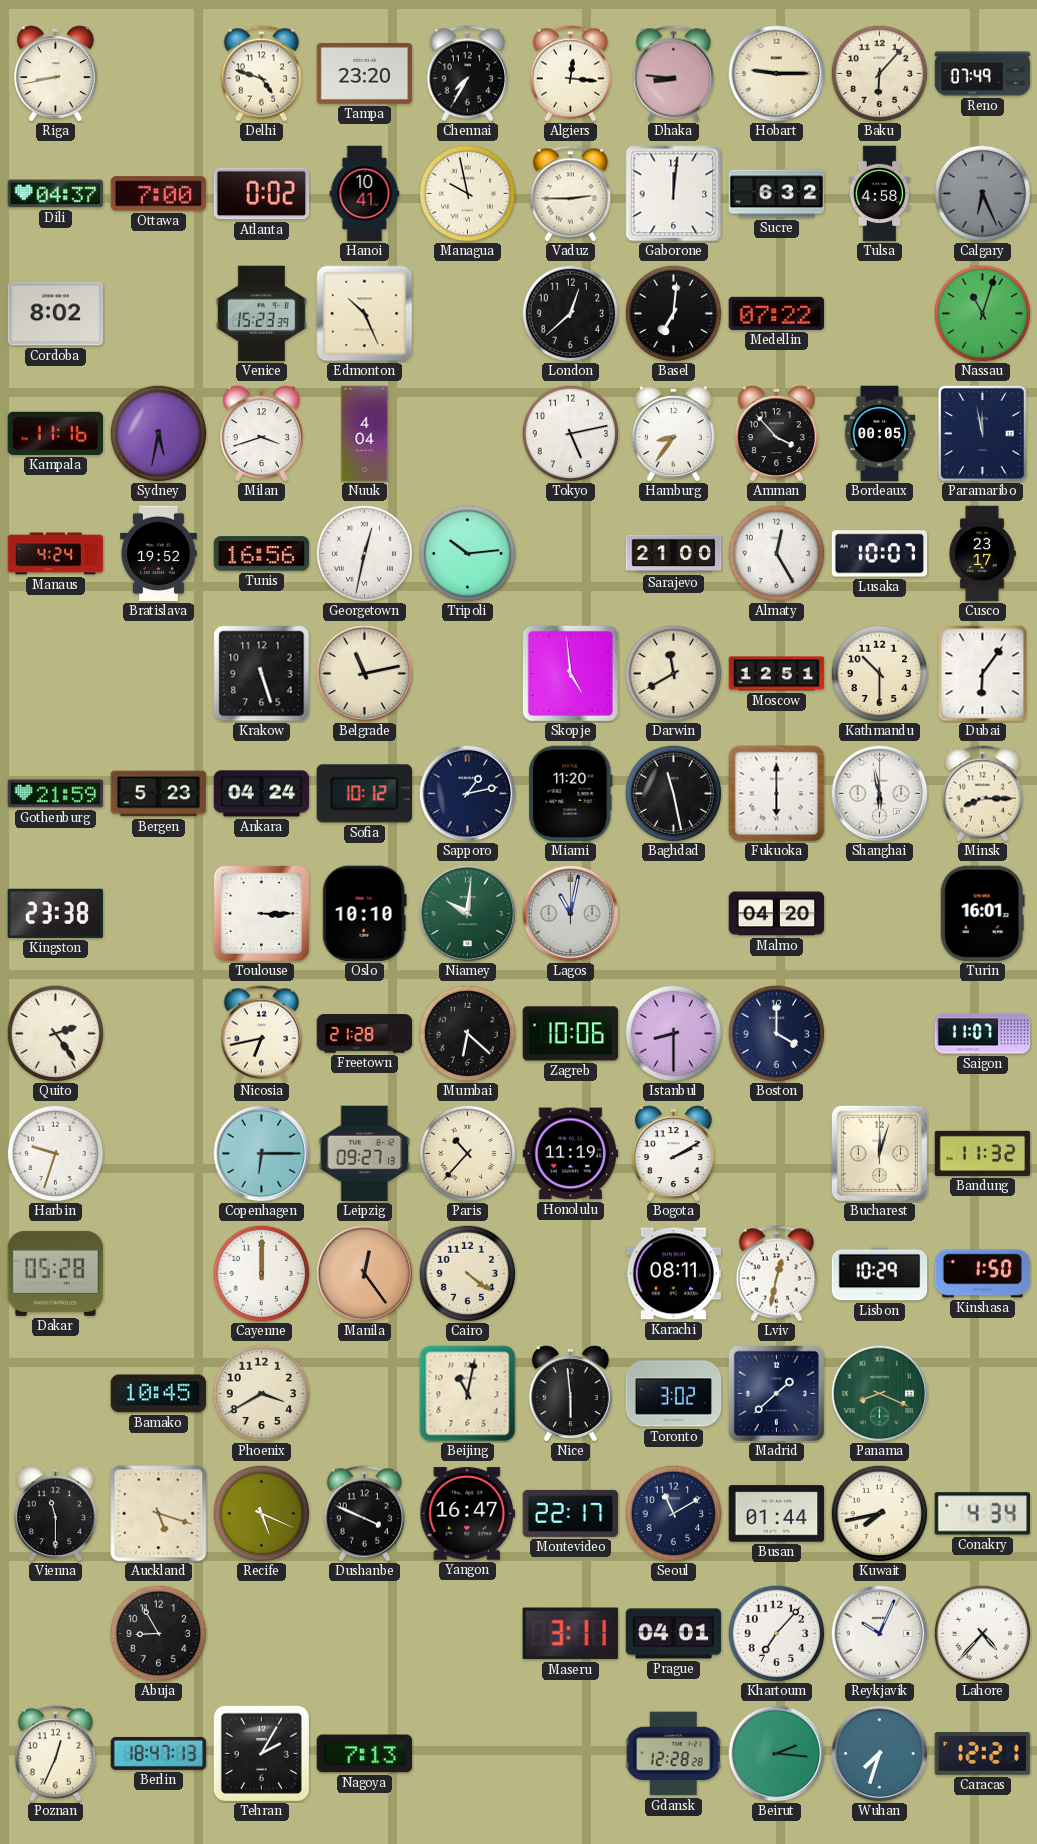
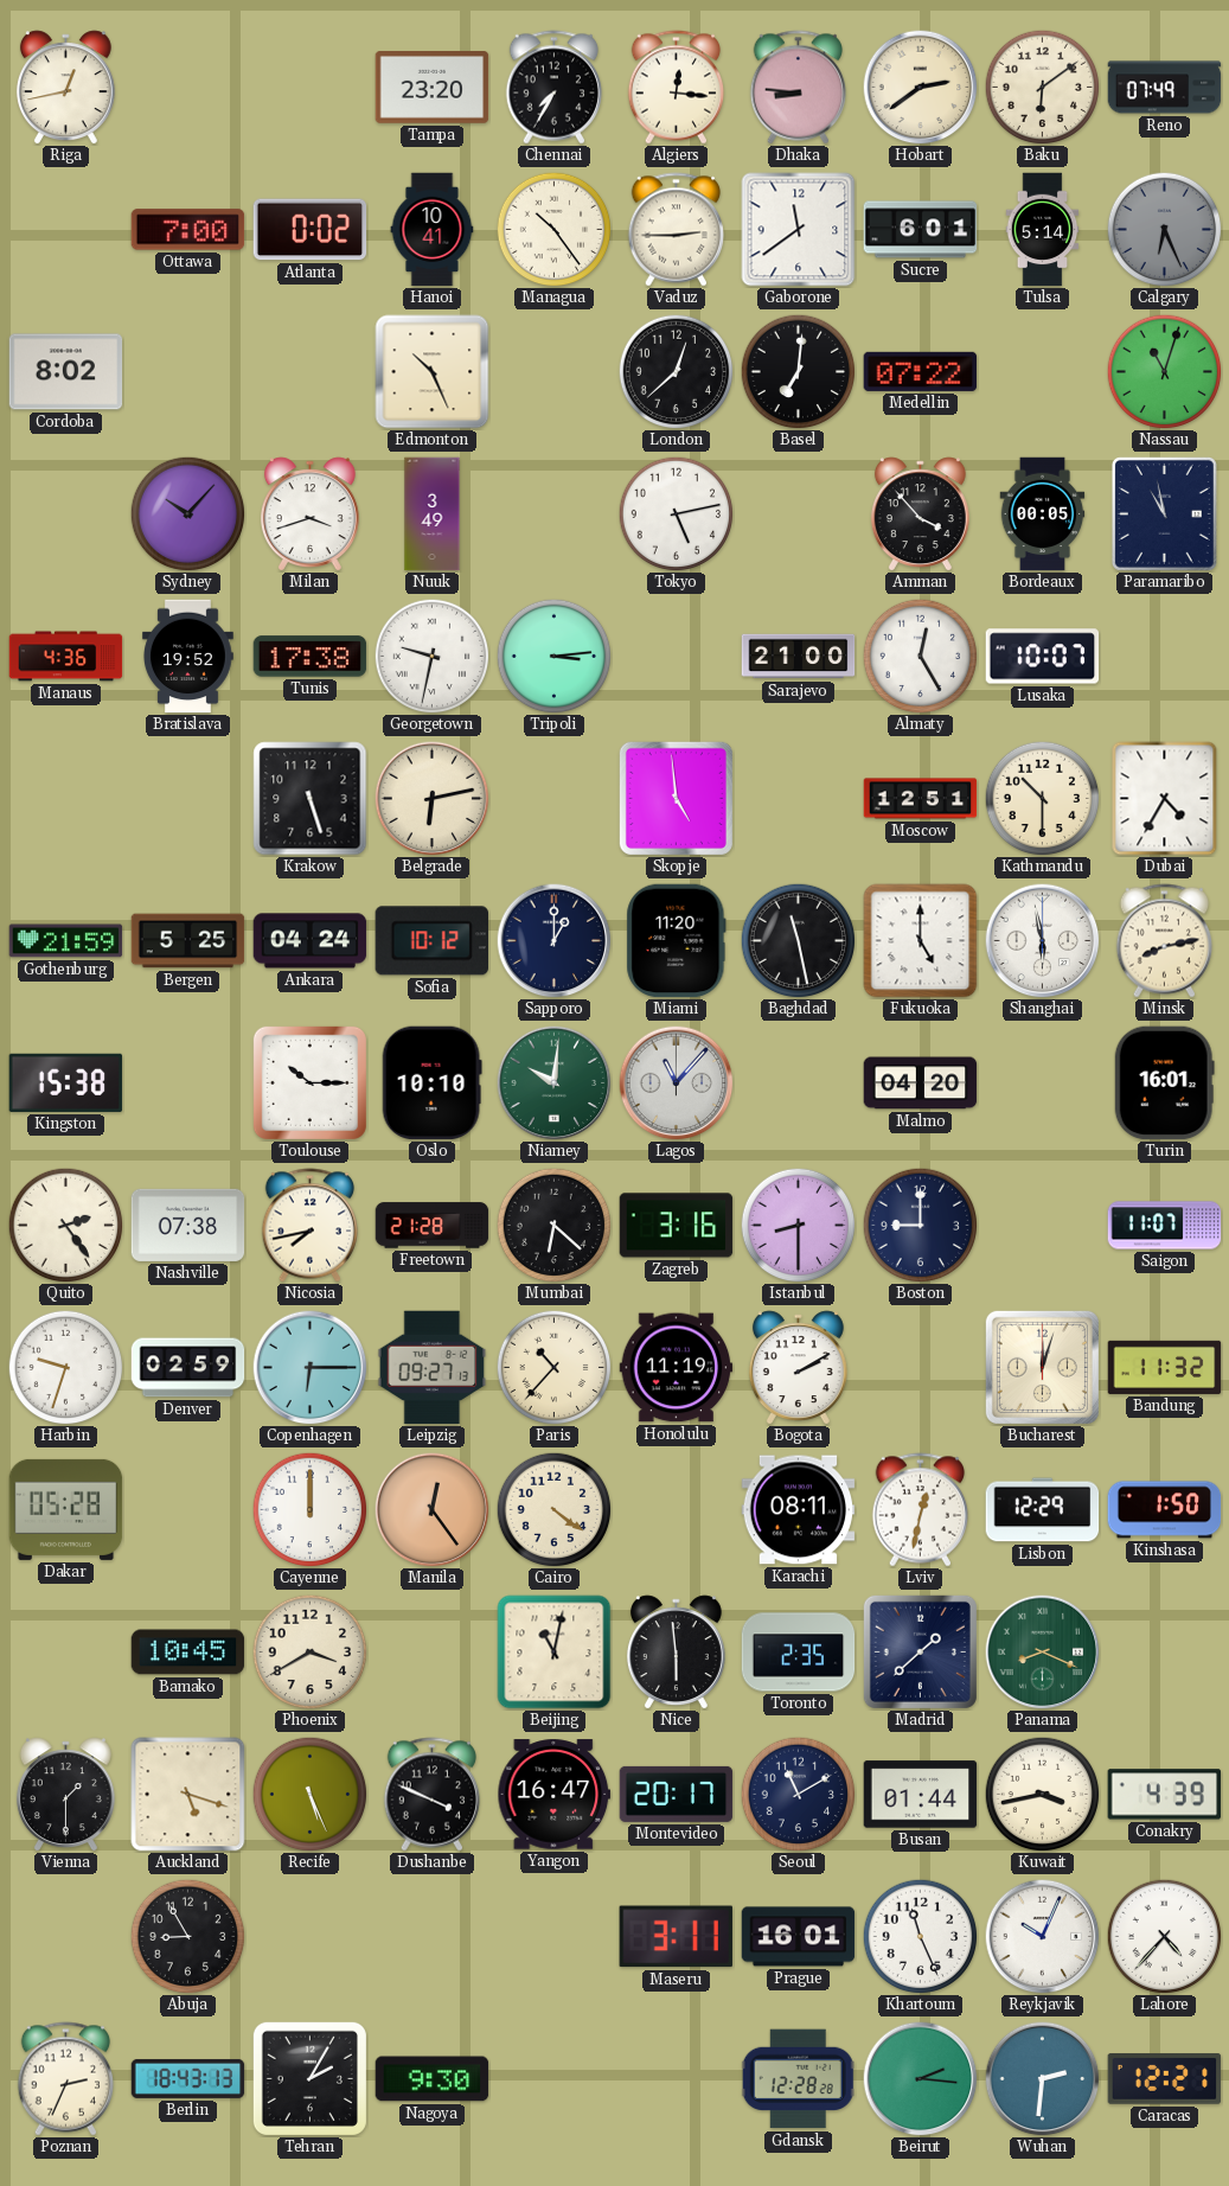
Riga: 8:43 -> 12:43
Delhi: 4:48 -> none
Hobart: 9:15 -> 2:39
Baku: 6:07 -> 6:09
Dili: 04:37 -> none
Managua: 9:58 -> 10:24
Gaborone: 12:01 -> 11:39
Sucre: 6:32 -> 6:01
Tulsa: 4:58 -> 5:14
Venice: 15:23 -> none
Kampala: 11:16 -> none
Sydney: 5:32 -> 10:07
Nuuk: 4:04 -> 3:49
Hamburg: 8:36 -> none
Paramaribo: 11:58 -> 10:58
Manaus: 4:24 -> 4:36
Tunis: 16:56 -> 17:38
Georgetown: 12:32 -> 9:32
Tripoli: 10:14 -> 3:14
Cusco: 23:17 -> none
Belgrade: 11:13 -> 6:13
Darwin: 11:40 -> none
Dubai: 6:06 -> 4:35
Bergen: 5:23 -> 5:25
Sapporo: 1:13 -> 1:00
Fukuoka: 6:00 -> 5:00
Minsk: 8:15 -> 8:13
Kingston: 23:38 -> 15:38
Toulouse: 3:15 -> 10:15
Lagos: 11:02 -> 11:07
Nashville: none -> 07:38
Nicosia: 6:43 -> 7:43
Zagreb: 10:06 -> 3:16
Boston: 4:00 -> 9:00
Denver: none -> 02:59
Lisbon: 10:29 -> 12:29
Toronto: 3:02 -> 2:35
Vienna: 11:30 -> 1:30
Recife: 5:19 -> 5:26
Montevideo: 22:17 -> 20:17
Kuwait: 7:43 -> 3:43
Conakry: 4:34 -> 4:39
Prague: 04:01 -> 16:01
Khartoum: 7:07 -> 11:26
Poznan: 12:34 -> 2:34
Berlin: 18:47 -> 18:43
Nagoya: 7:13 -> 9:30
Wuhan: 7:33 -> 2:31
